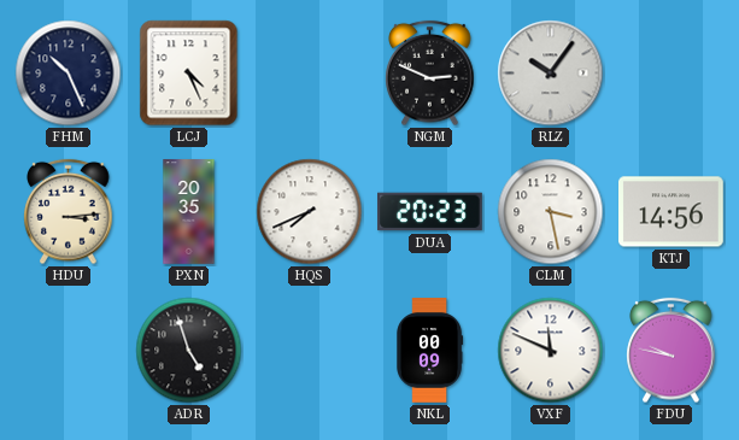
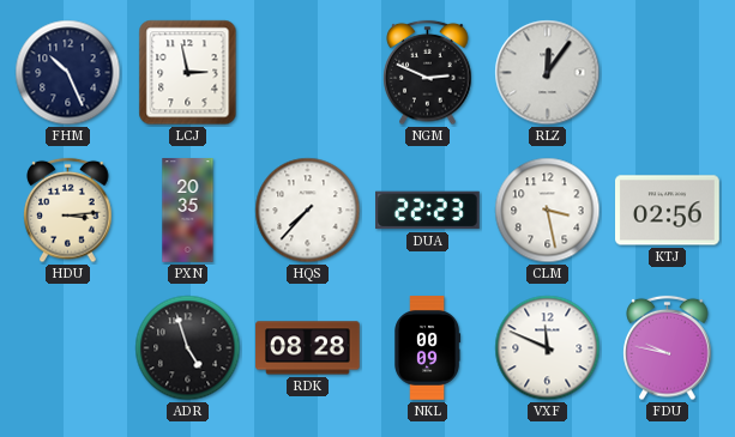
LCJ: 4:26 -> 2:58
RLZ: 10:06 -> 12:06
HQS: 7:41 -> 7:37
DUA: 20:23 -> 22:23
KTJ: 14:56 -> 02:56
RDK: none -> 08:28
